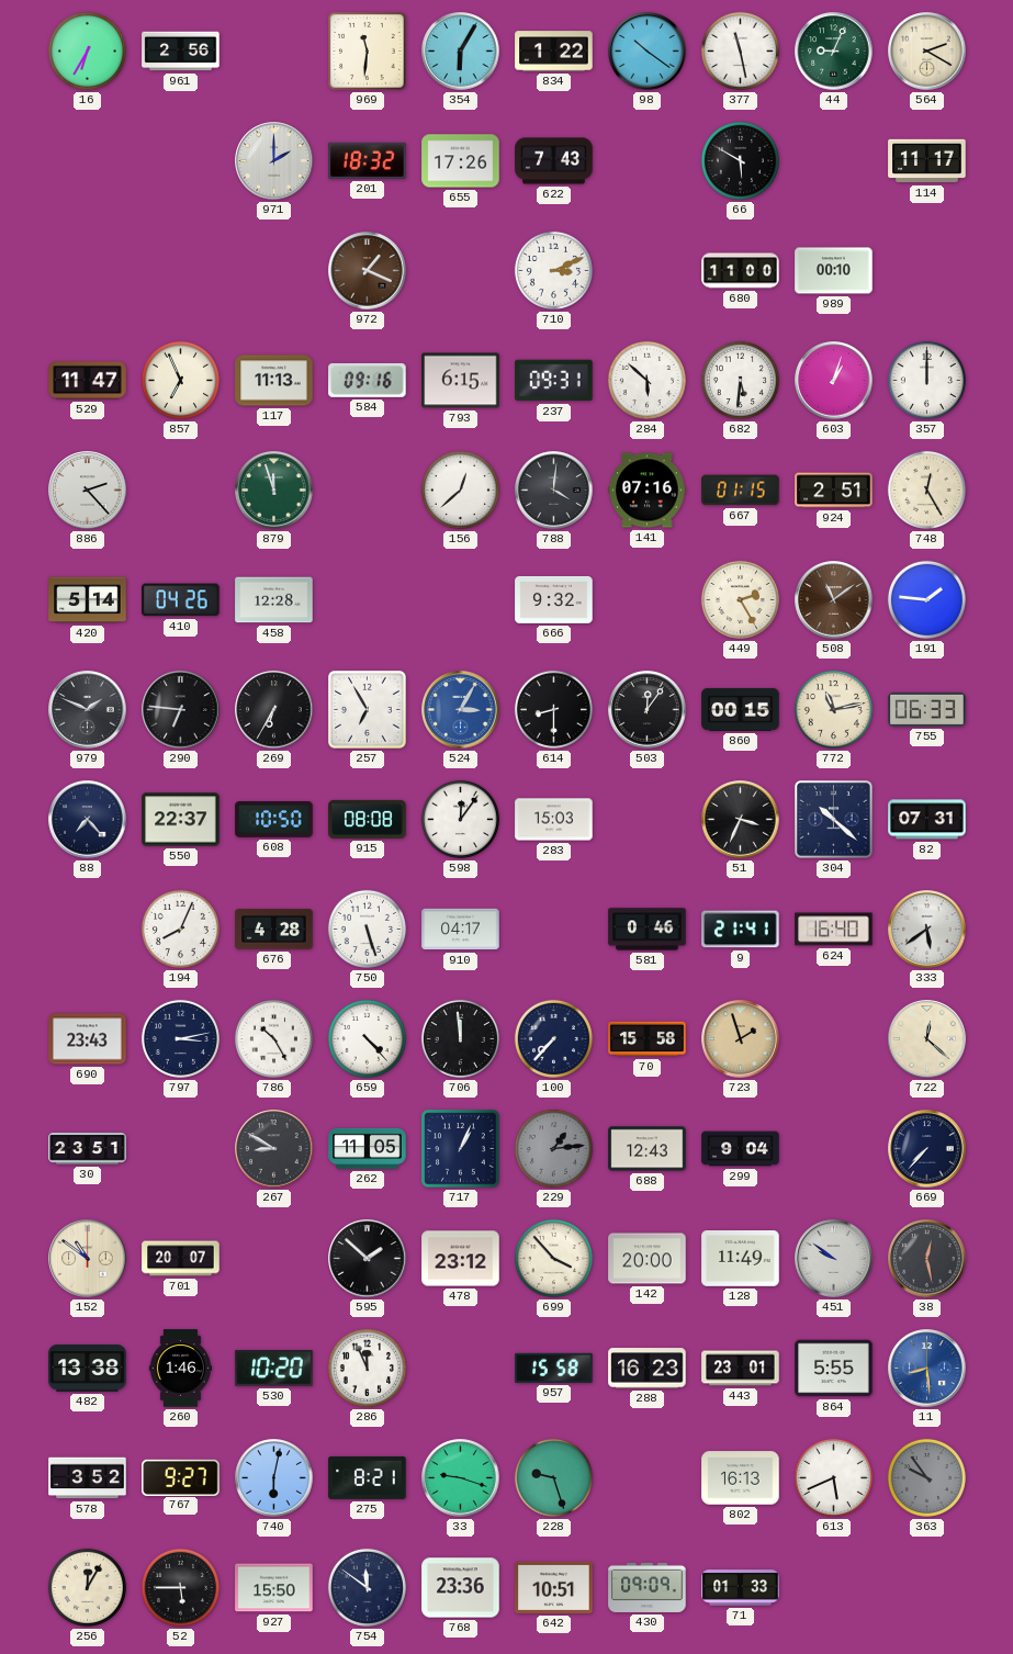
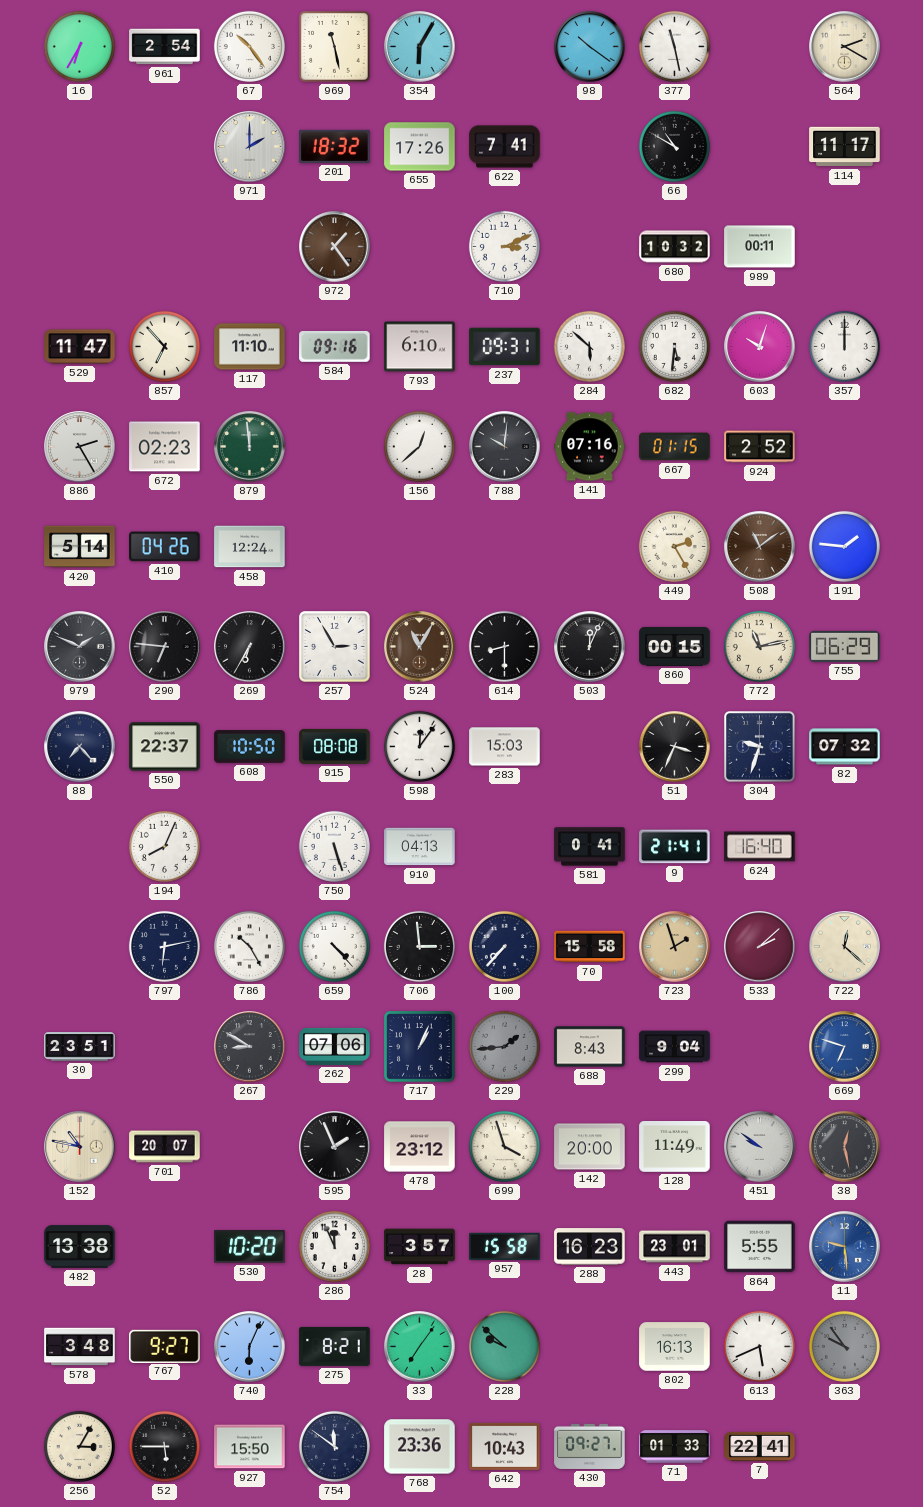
961: 2:56 -> 2:54
67: none -> 10:24
969: 11:31 -> 11:28
834: 1:22 -> none
44: 9:04 -> none
622: 7:43 -> 7:41
66: 5:50 -> 10:50
972: 1:19 -> 1:24
680: 11:00 -> 10:32
989: 00:10 -> 00:11
857: 6:56 -> 6:53
117: 11:13 -> 11:10
793: 6:15 -> 6:10
603: 1:03 -> 10:03
886: 2:23 -> 2:25
672: none -> 02:23
879: 11:57 -> 11:59
788: 4:01 -> 10:01
924: 2:51 -> 2:52
748: 12:25 -> none
458: 12:28 -> 12:24
666: 9:32 -> none
257: 6:55 -> 2:55
524: 3:05 -> 11:05
524 dial: blue -> brown
503: 12:06 -> 12:04
755: 06:33 -> 06:29
304: 10:22 -> 9:33
82: 07:31 -> 07:32
676: 4:28 -> none
910: 04:17 -> 04:13
581: 0:46 -> 0:41
333: 5:39 -> none
690: 23:43 -> none
797: 3:13 -> 6:13
706: 11:59 -> 2:59
533: none -> 2:08
262: 11:05 -> 07:06
229: 1:14 -> 1:44
688: 12:43 -> 8:43
669: 7:37 -> 6:48
669 dial: navy -> blue
152: 10:51 -> 10:47
595: 1:52 -> 1:56
699: 3:53 -> 3:57
260: 1:46 -> none
28: none -> 3:57
11: 8:29 -> 9:29
578: 3:52 -> 3:48
740: 6:02 -> 6:04
33: 9:18 -> 7:06
228: 9:27 -> 9:52
256: 12:05 -> 3:05
642: 10:51 -> 10:43
430: 09:09 -> 09:27
7: none -> 22:41
